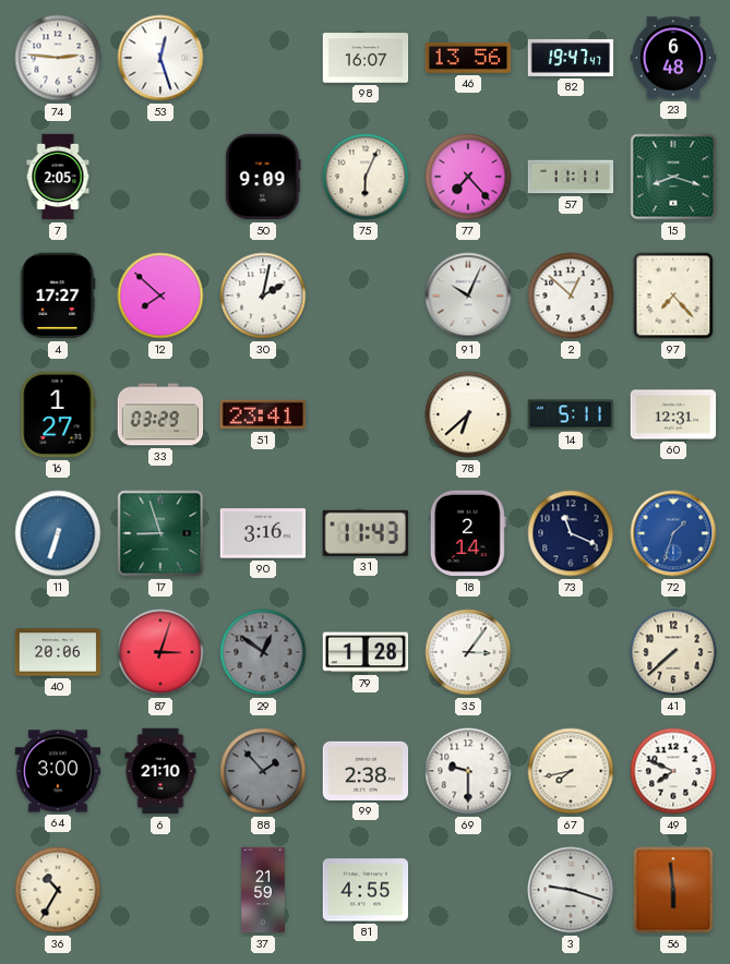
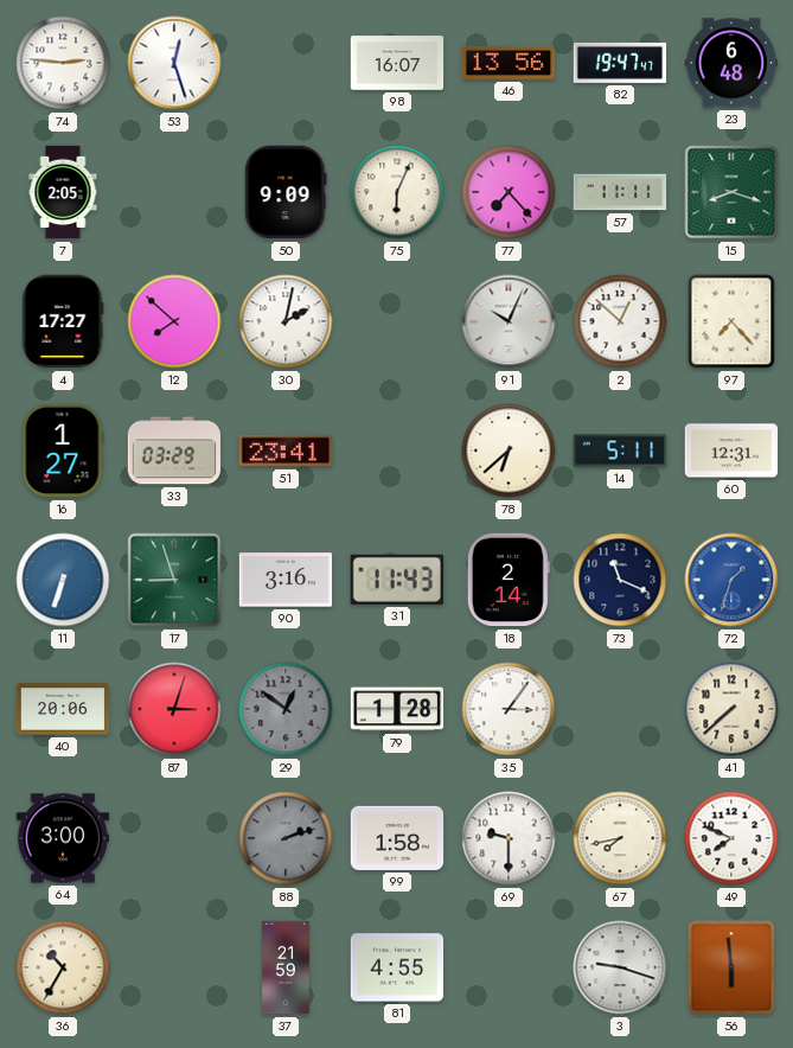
6: 21:10 -> none
88: 1:53 -> 2:12
99: 2:38 -> 1:58
